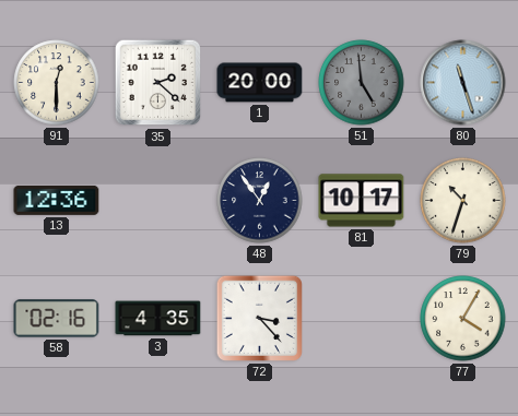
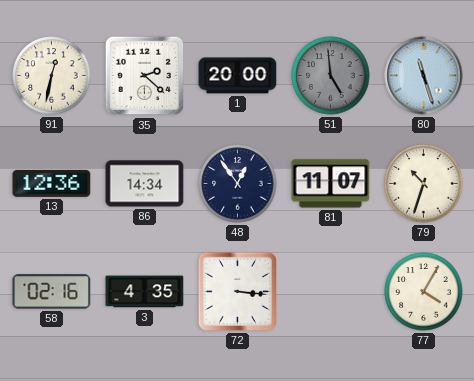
91: 12:30 -> 12:32
86: none -> 14:34
81: 10:17 -> 11:07
72: 3:23 -> 3:16
